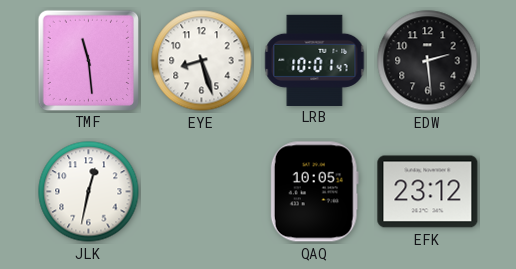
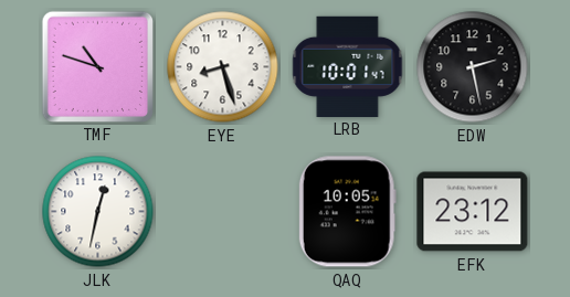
TMF: 11:29 -> 10:48
EDW: 2:29 -> 2:28
